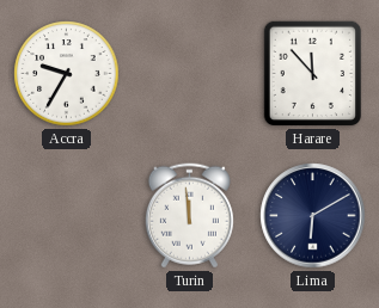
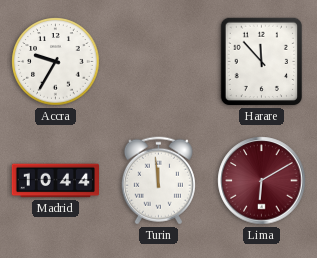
Madrid: none -> 10:44
Lima dial: navy -> burgundy
